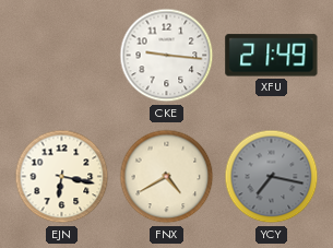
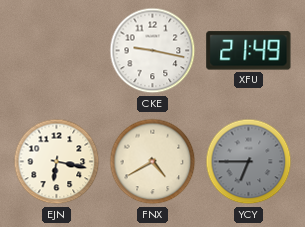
CKE: 9:16 -> 9:17
YCY: 7:17 -> 6:45
